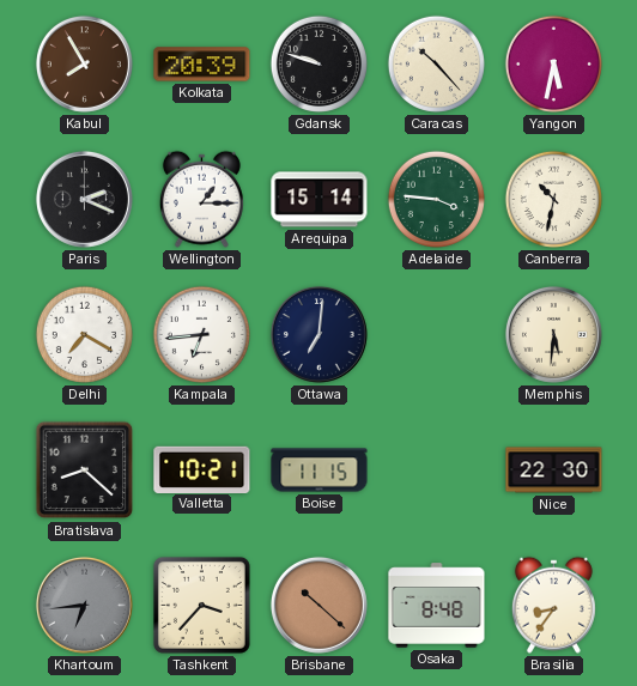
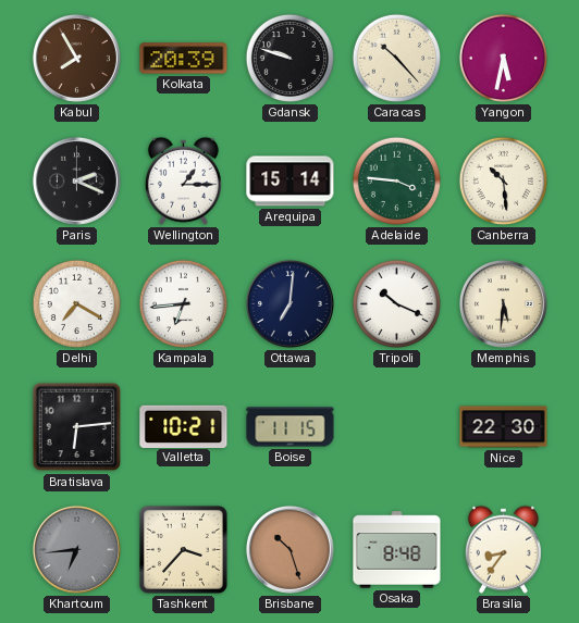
Canberra: 10:32 -> 10:29
Tripoli: none -> 10:19
Bratislava: 8:22 -> 6:14
Brisbane: 10:22 -> 10:27
